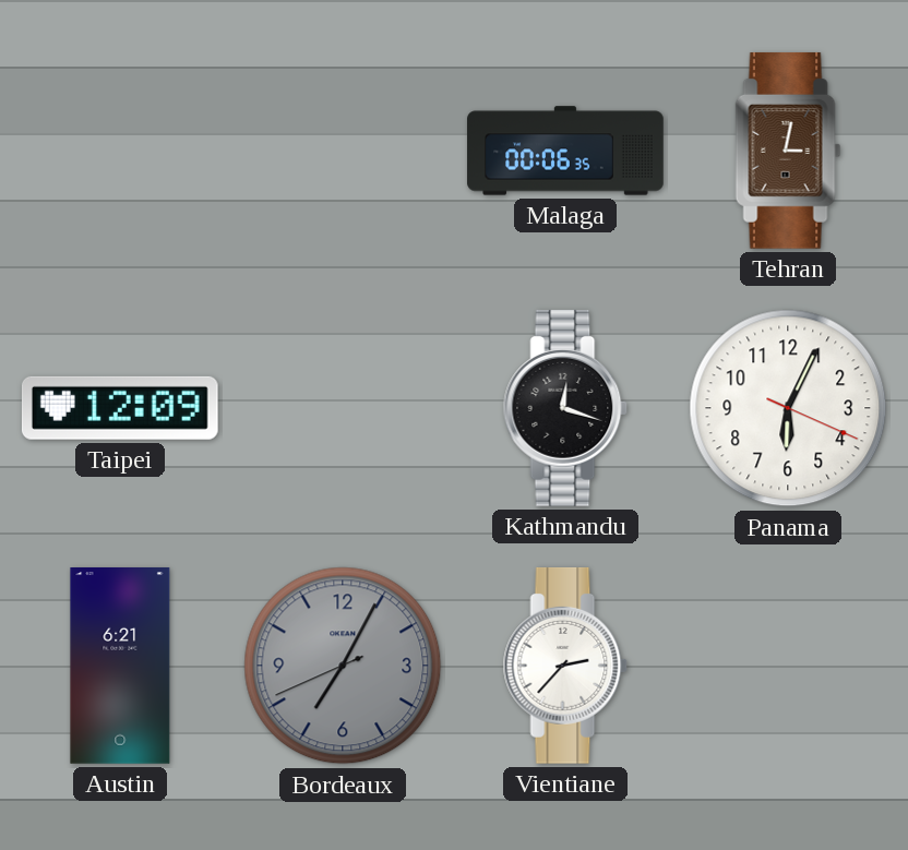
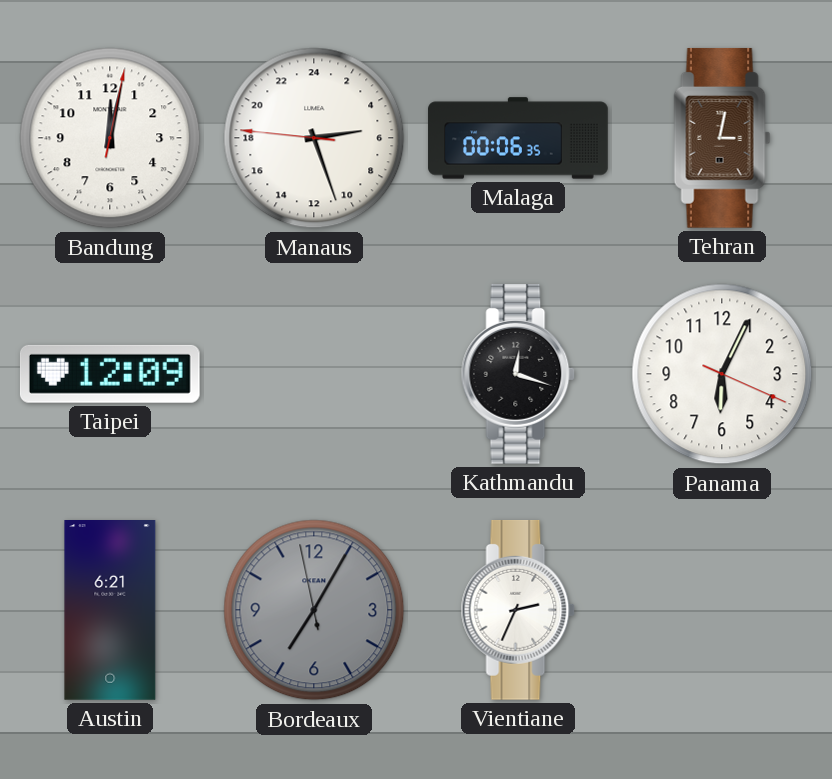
Bandung: none -> 12:02
Manaus: none -> 5:26
Bordeaux: 7:04:41 -> 7:04:58
Vientiane: 2:37 -> 2:34
